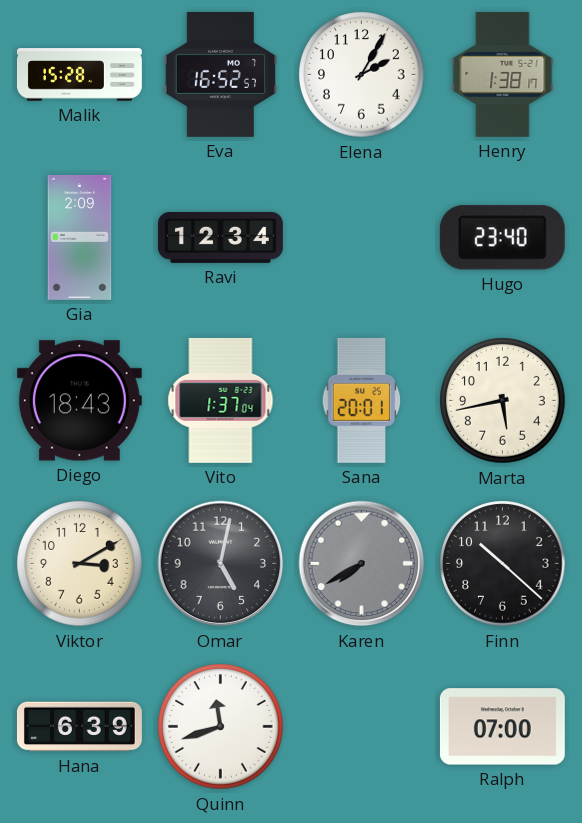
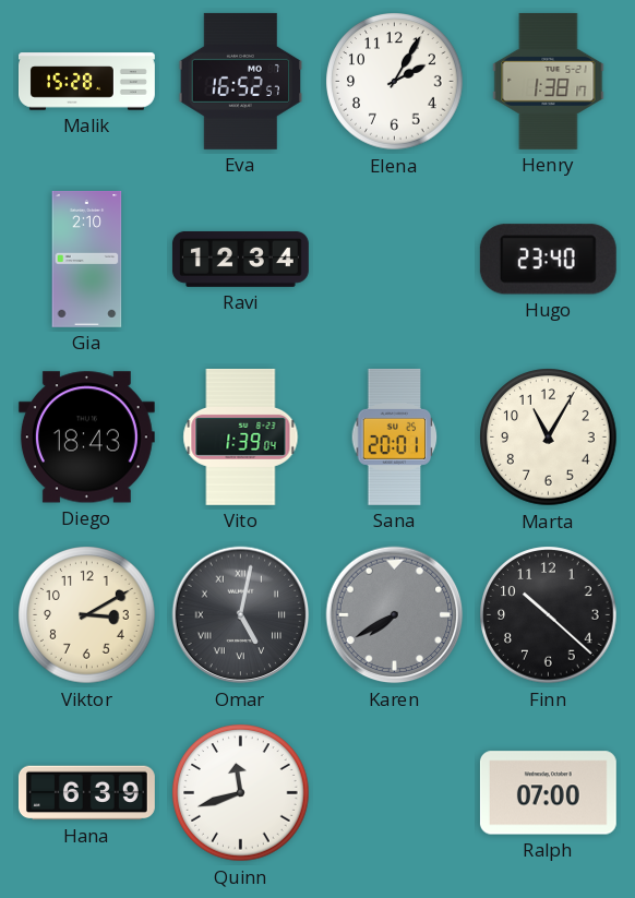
Gia: 2:09 -> 2:10
Vito: 1:37 -> 1:39
Marta: 5:43 -> 11:05
Omar numerals: Arabic -> Roman
